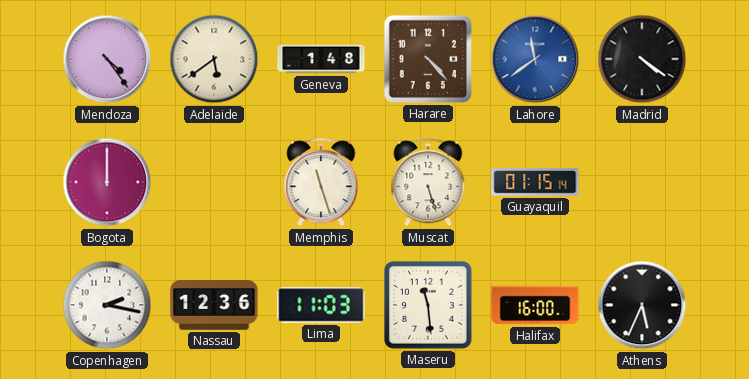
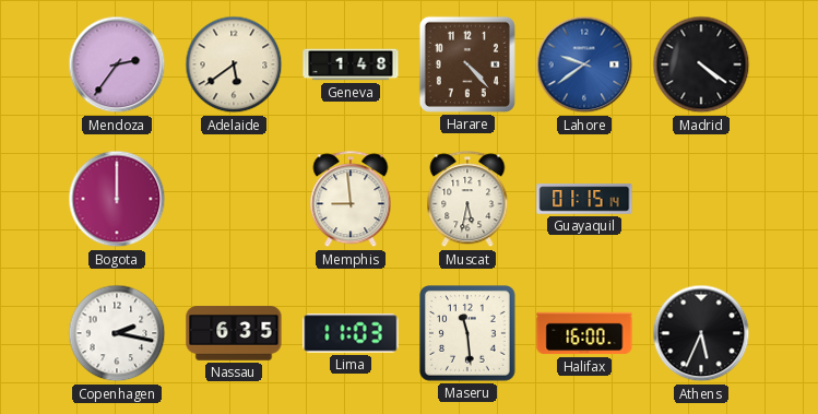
Mendoza: 4:24 -> 2:36
Lahore: 11:39 -> 9:39
Memphis: 11:27 -> 8:59
Muscat: 5:27 -> 5:32
Nassau: 12:36 -> 6:35
